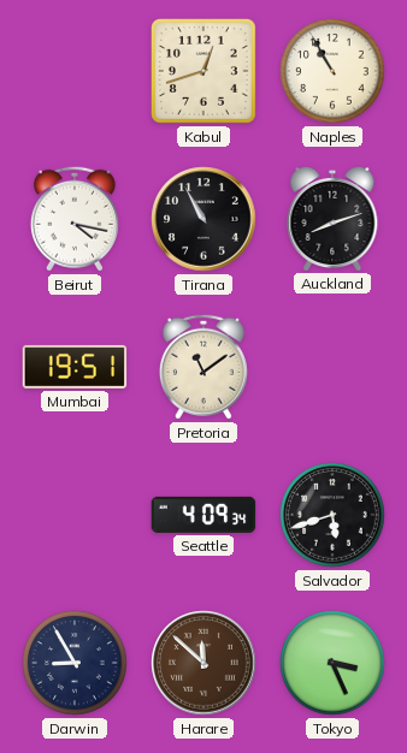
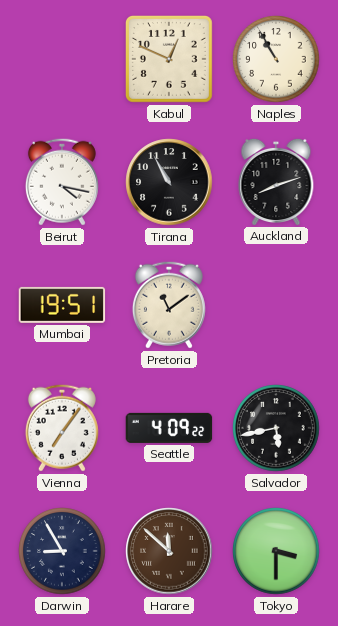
Kabul: 12:42 -> 12:49
Vienna: none -> 7:06
Seattle: 4:09:34 -> 4:09:22
Salvador: 5:42 -> 5:43
Tokyo: 3:26 -> 3:30
